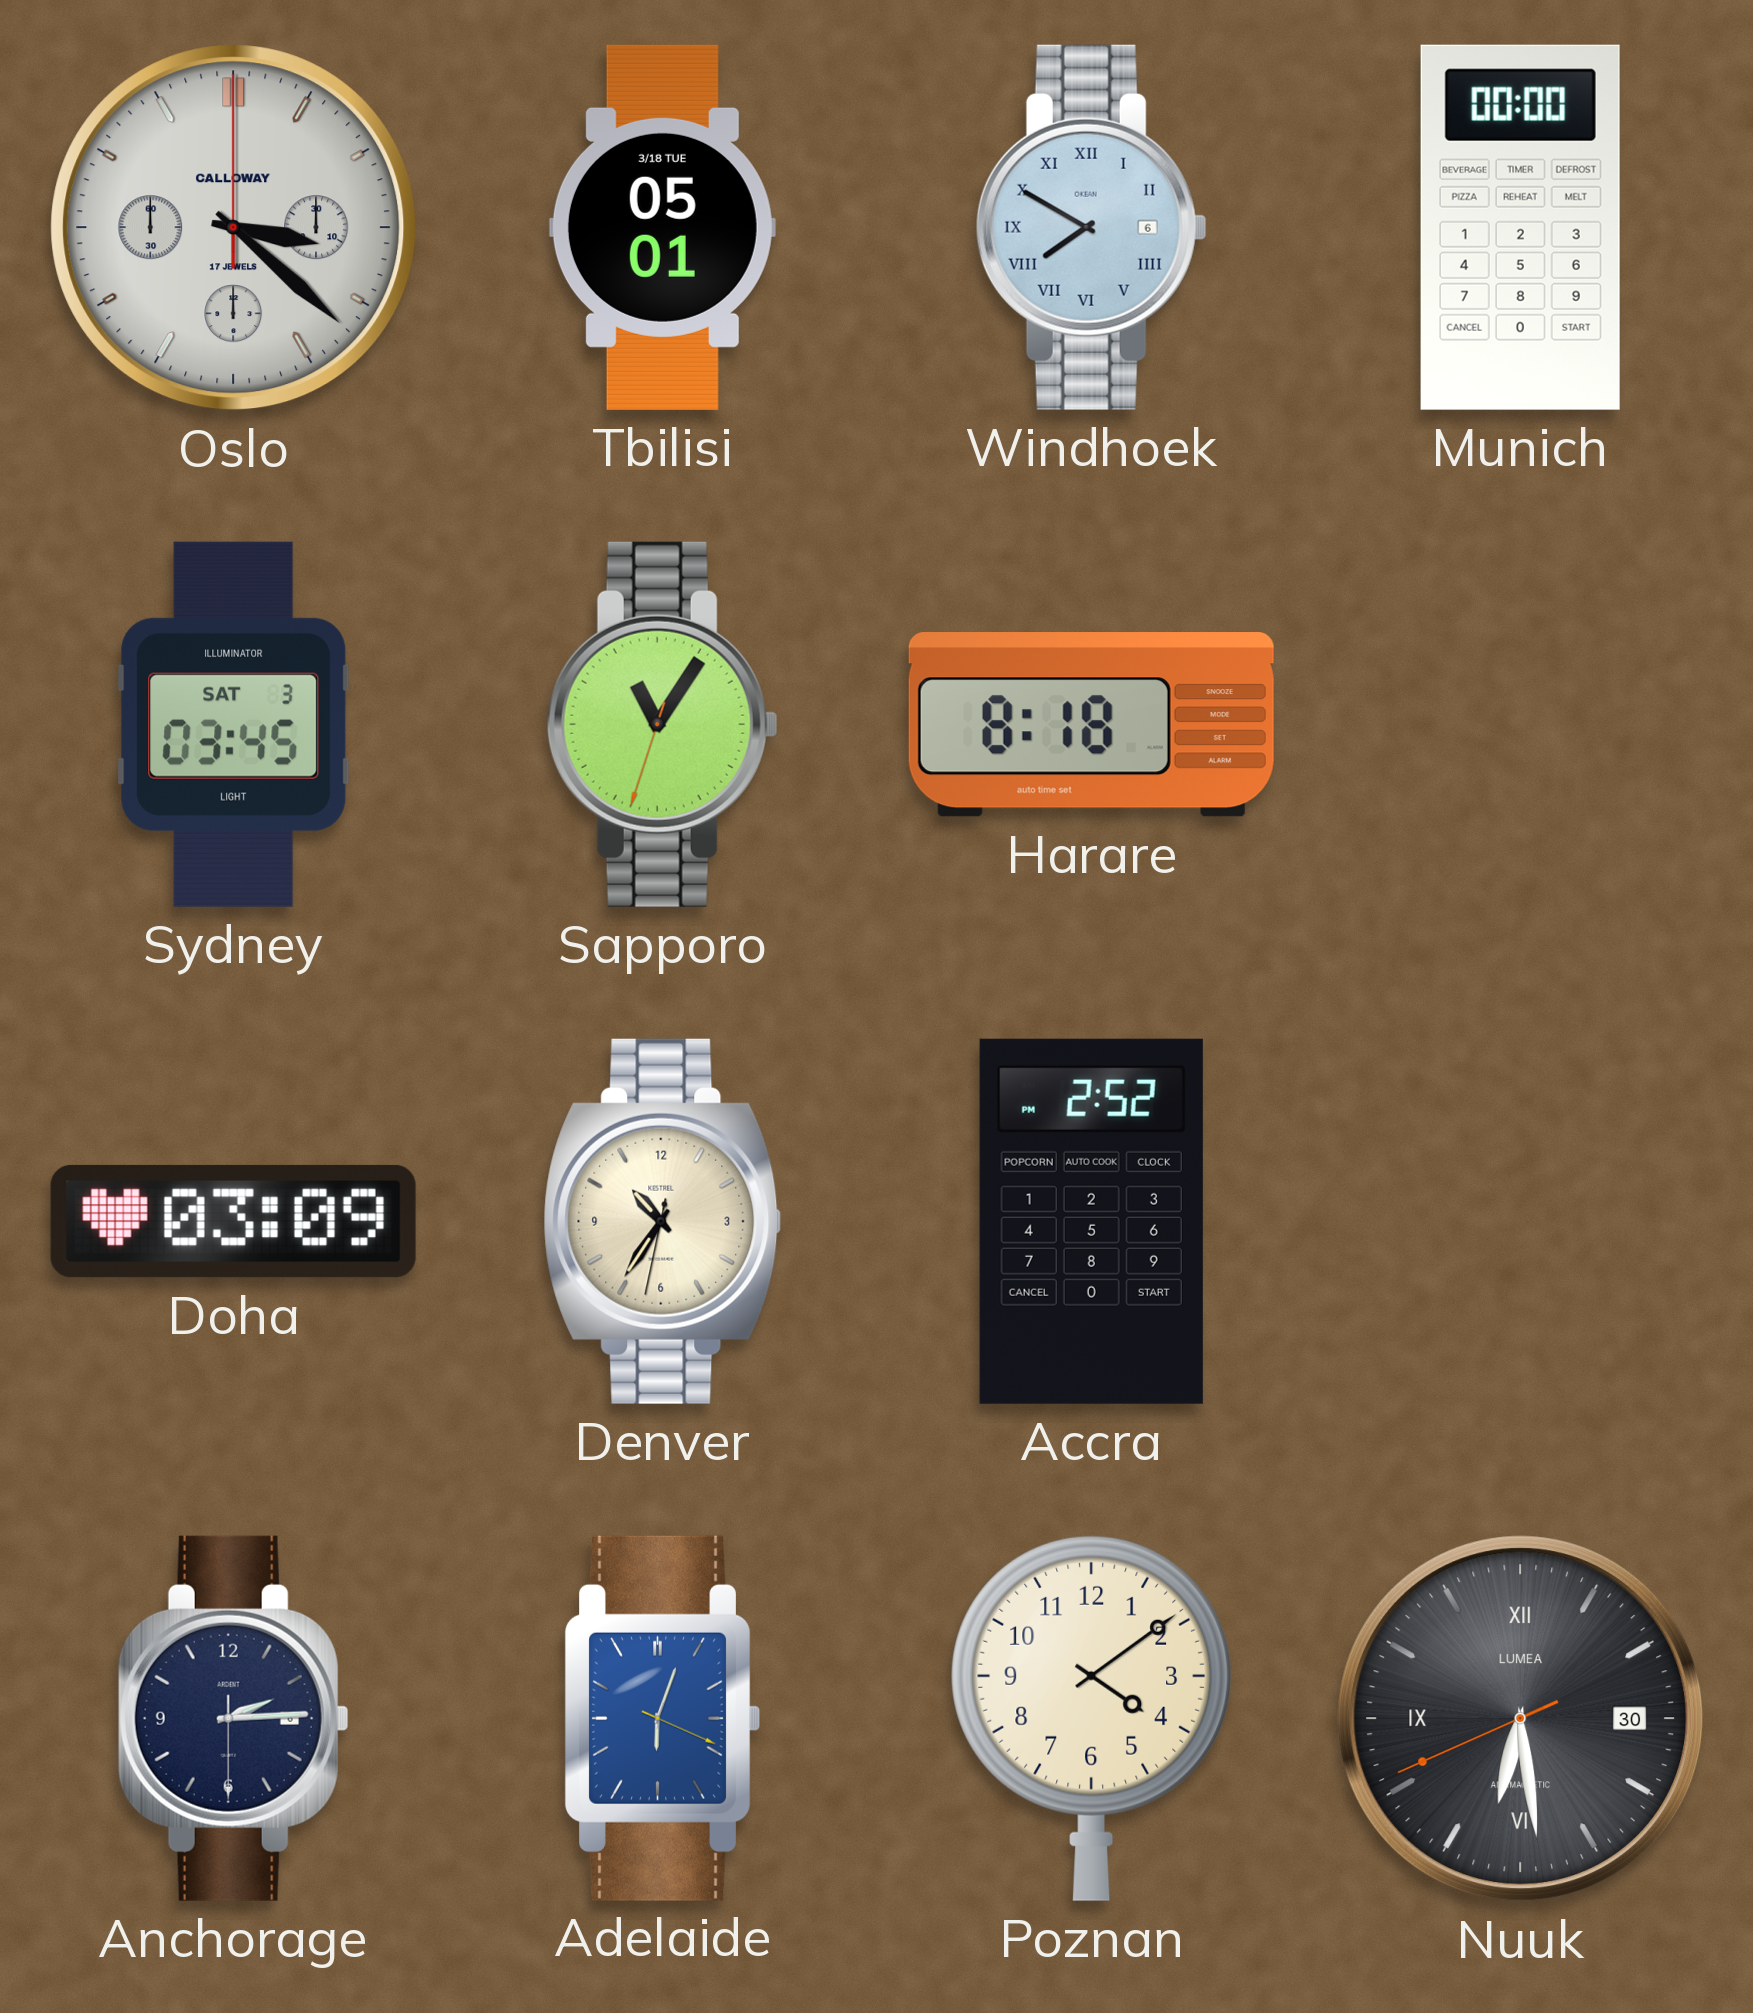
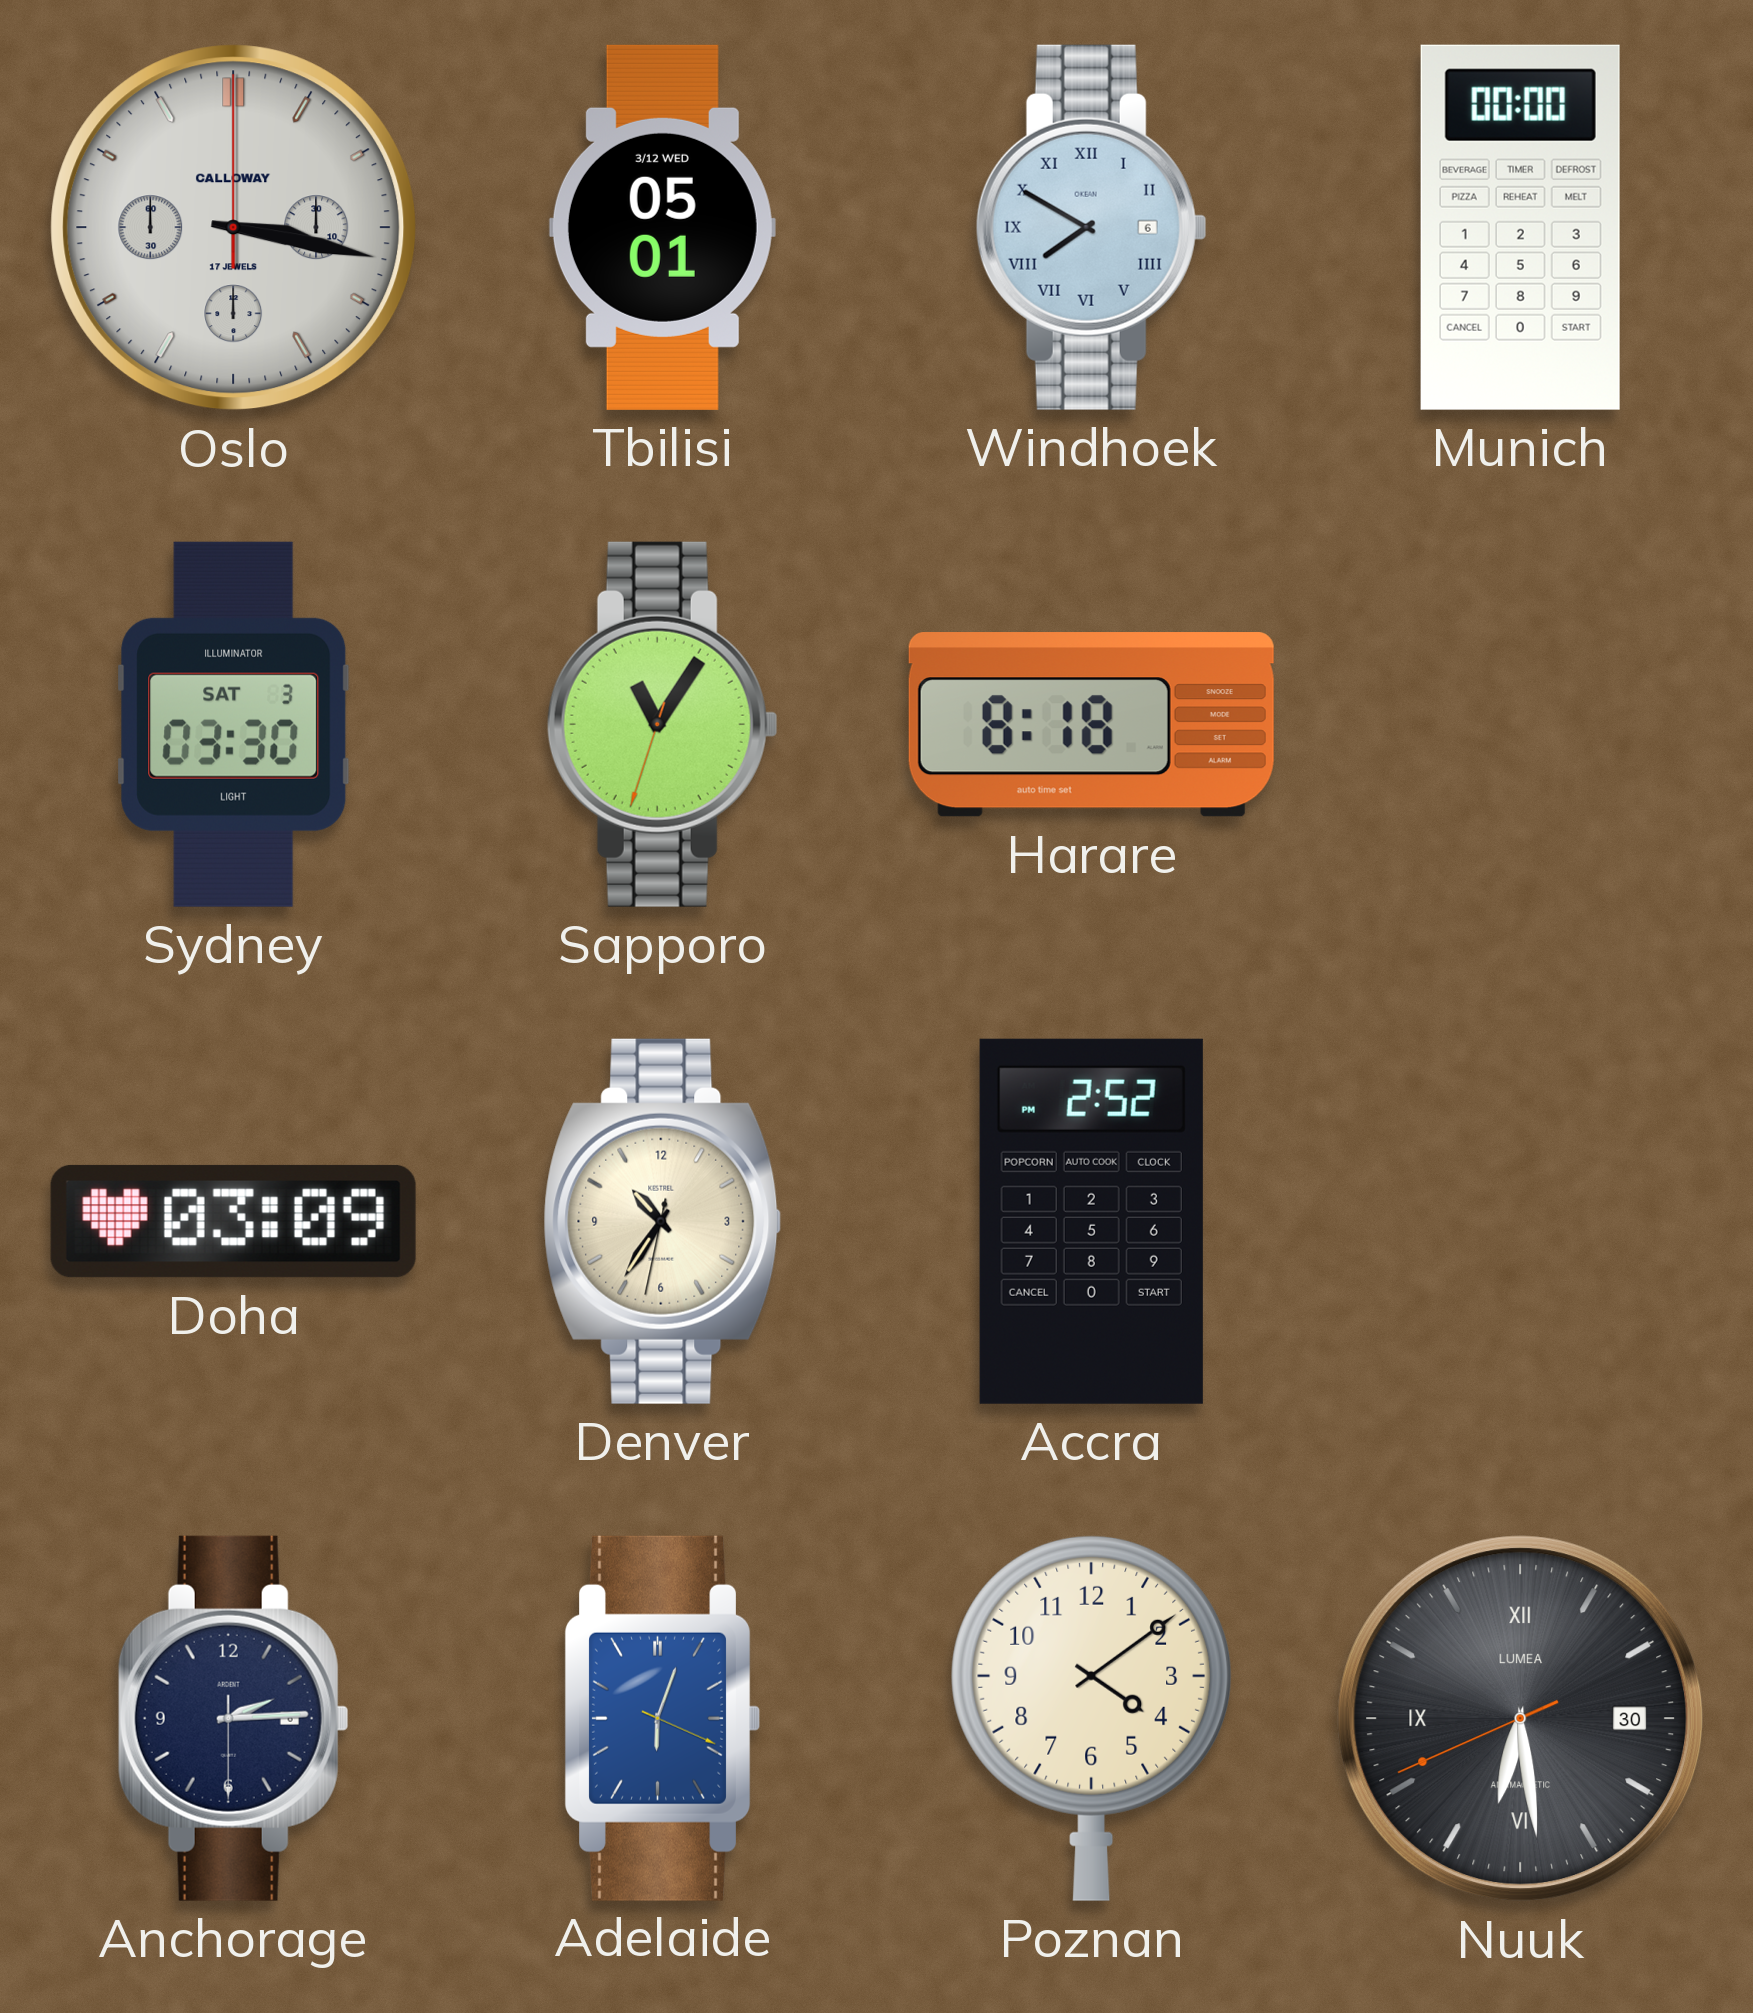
Oslo: 3:22 -> 3:17
Tbilisi date: 3/18 TUE -> 3/12 WED
Sydney: 03:45 -> 03:30
